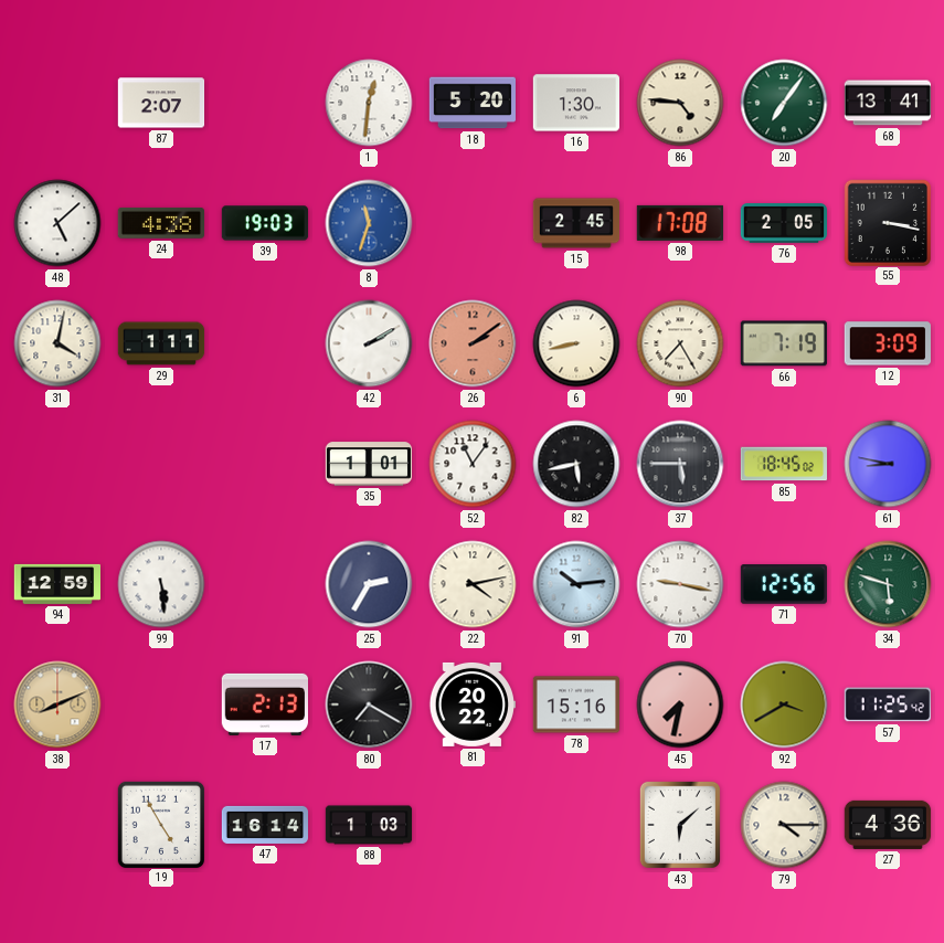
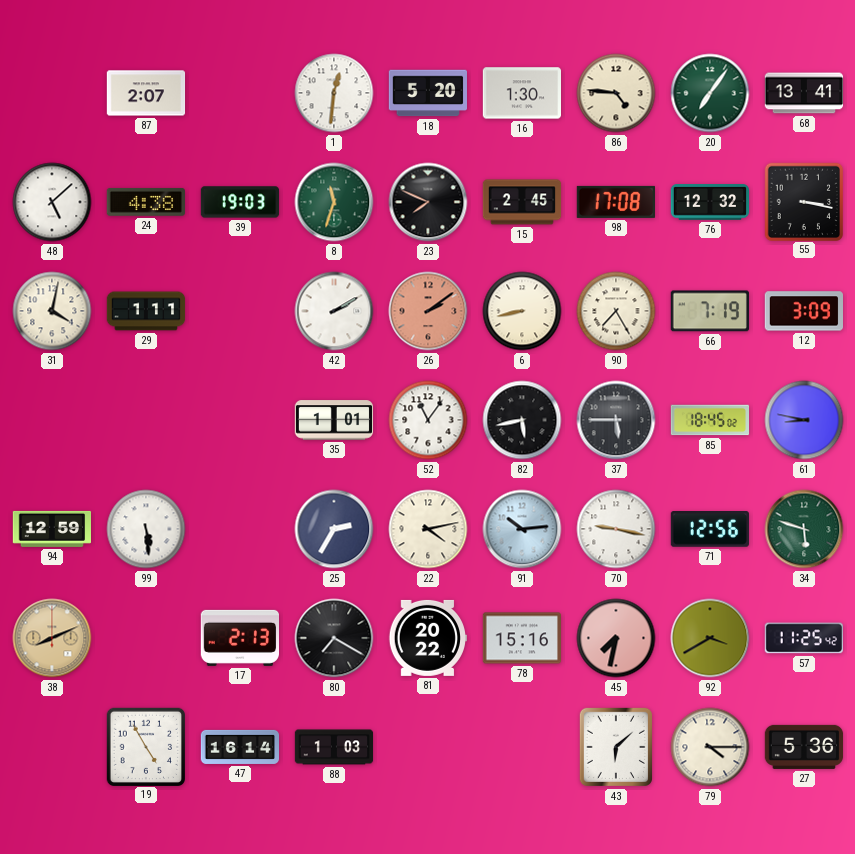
8 dial: blue -> green
23: none -> 7:49
76: 2:05 -> 12:32
27: 4:36 -> 5:36
